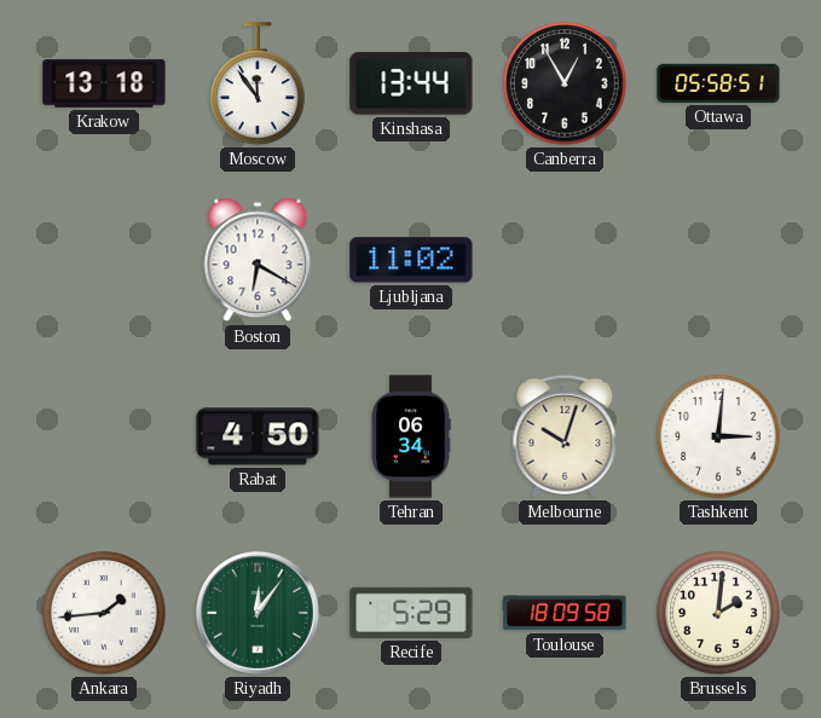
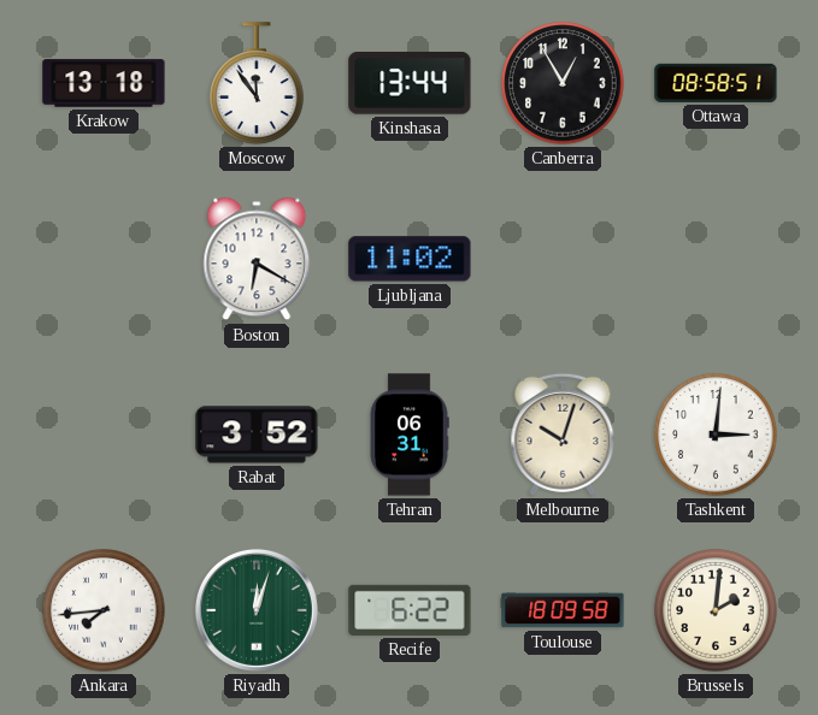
Ottawa: 05:58 -> 08:58
Rabat: 4:50 -> 3:52
Tehran: 06:34 -> 06:31
Ankara: 1:44 -> 7:44
Riyadh: 12:06 -> 12:03
Recife: 5:29 -> 6:22
